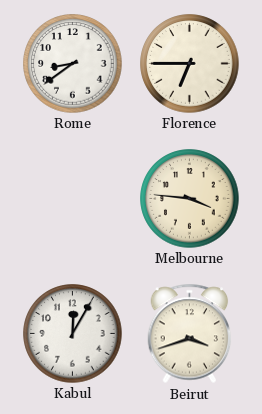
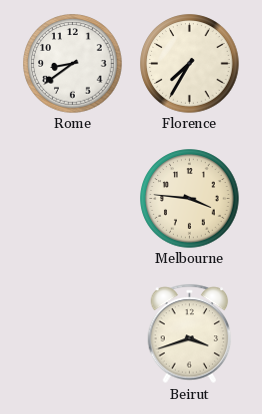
Florence: 6:45 -> 7:35
Kabul: 12:05 -> none
